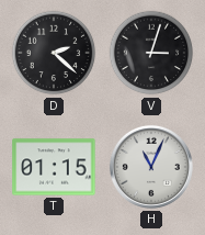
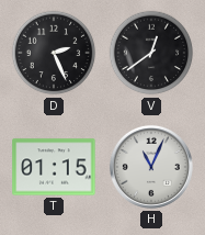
D: 2:22 -> 2:26
V: 3:03 -> 12:39
